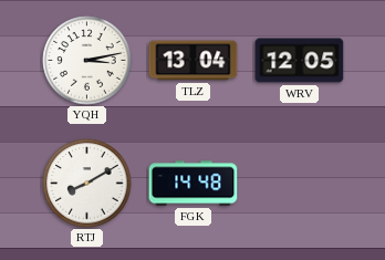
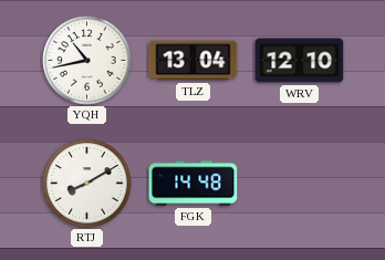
YQH: 3:13 -> 10:43
WRV: 12:05 -> 12:10
